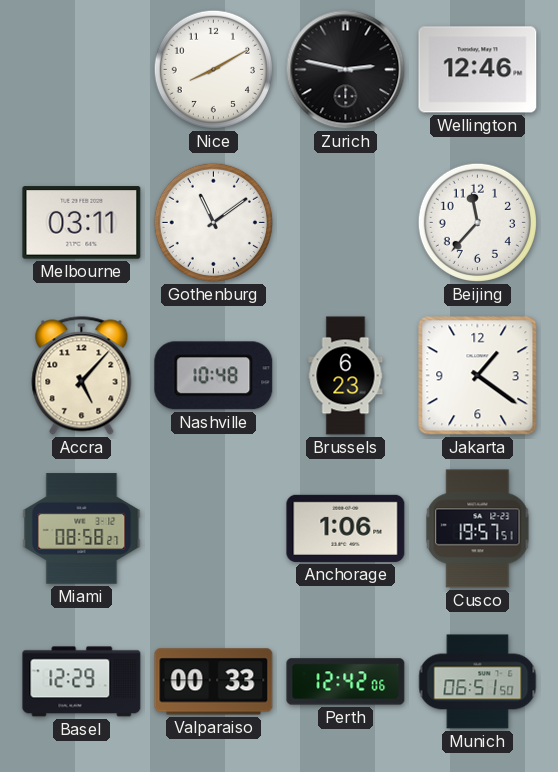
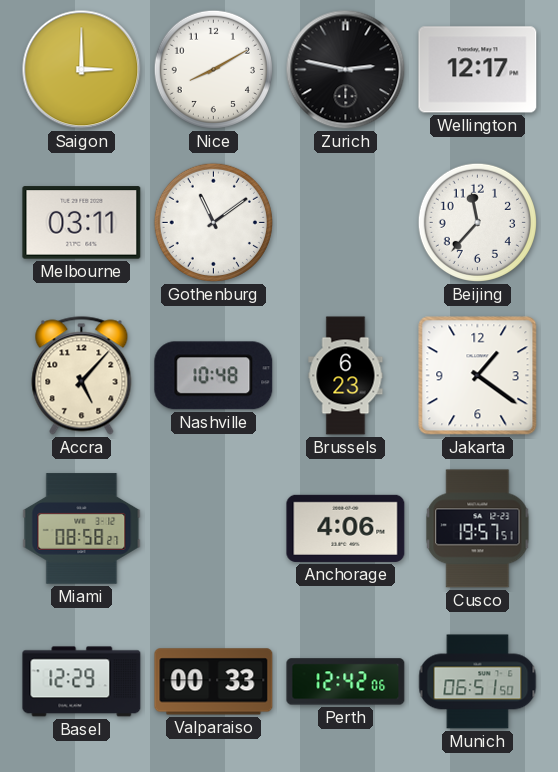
Saigon: none -> 3:00
Wellington: 12:46 -> 12:17
Anchorage: 1:06 -> 4:06
